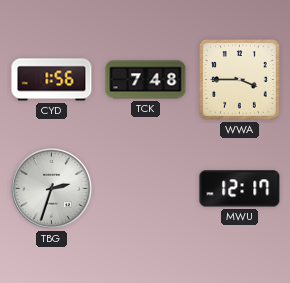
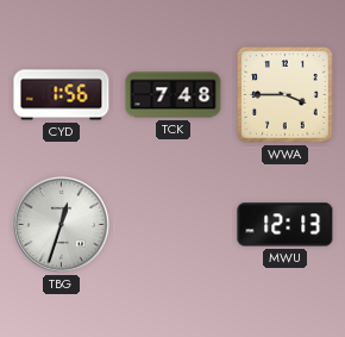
TBG: 2:33 -> 12:33
MWU: 12:17 -> 12:13
